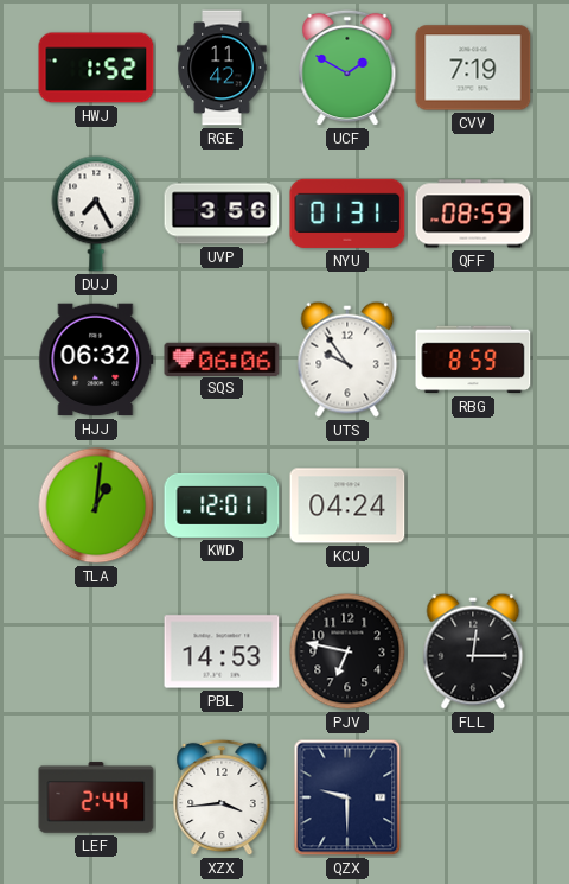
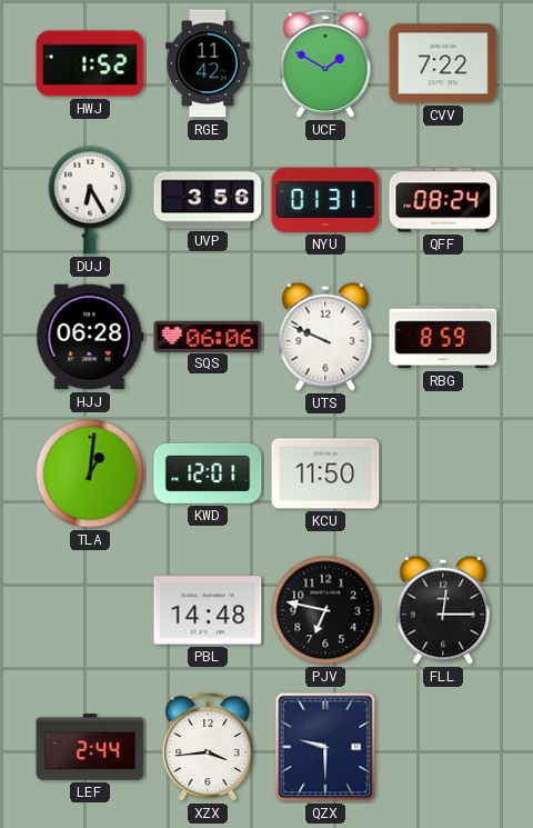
CVV: 7:19 -> 7:22
DUJ: 7:25 -> 6:25
QFF: 08:59 -> 08:24
HJJ: 06:32 -> 06:28
UTS: 9:54 -> 9:49
KCU: 04:24 -> 11:50
PBL: 14:53 -> 14:48
